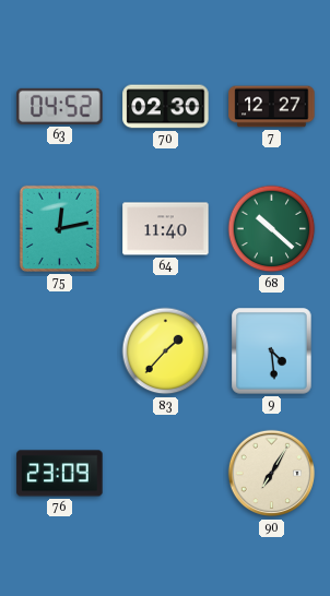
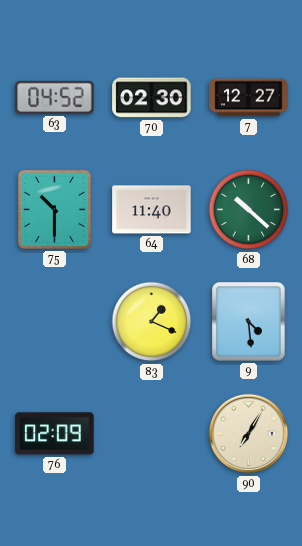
75: 12:13 -> 10:30
83: 1:37 -> 1:19
76: 23:09 -> 02:09
